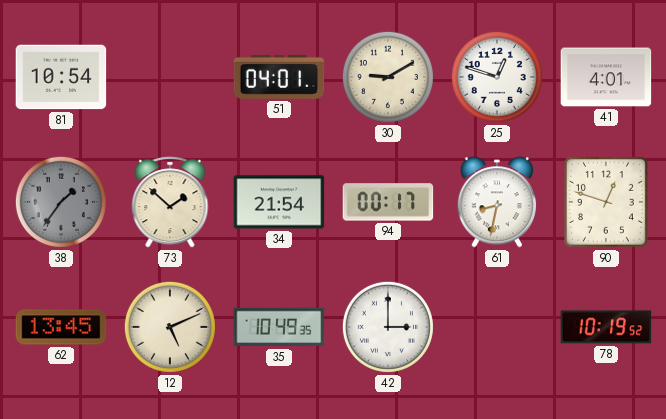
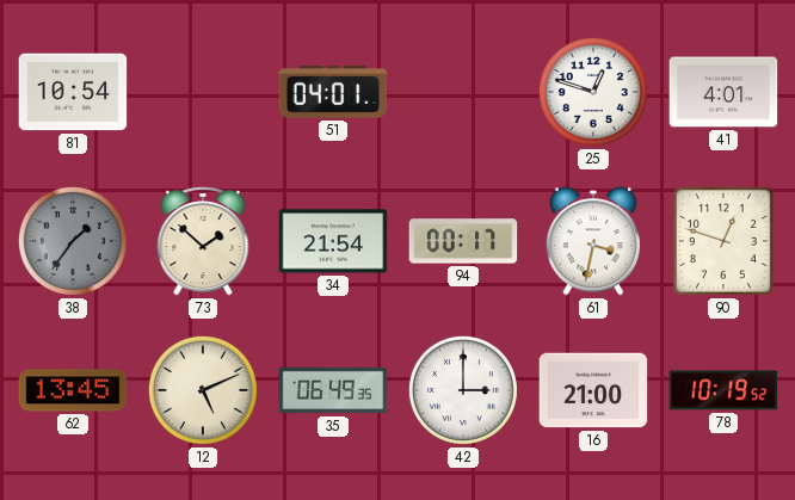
30: 9:10 -> none
61: 8:32 -> 3:32
35: 10:49 -> 06:49
16: none -> 21:00
